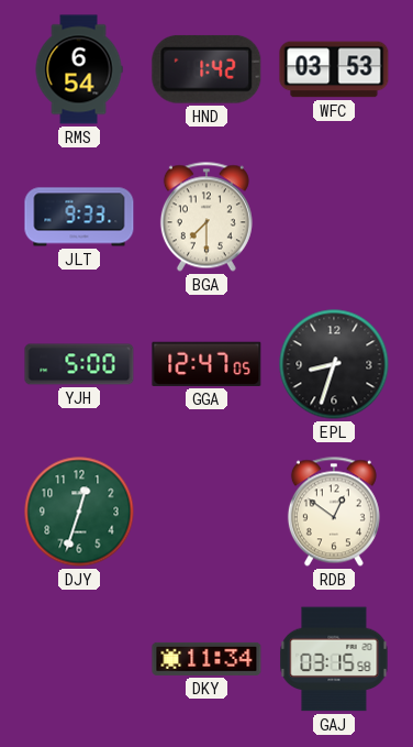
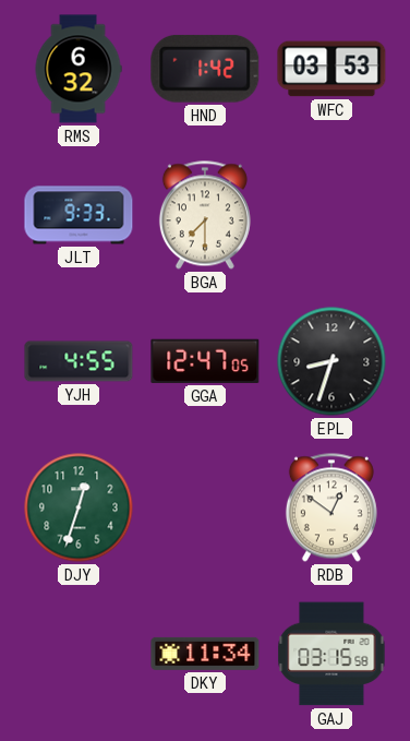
RMS: 6:54 -> 6:32
YJH: 5:00 -> 4:55
